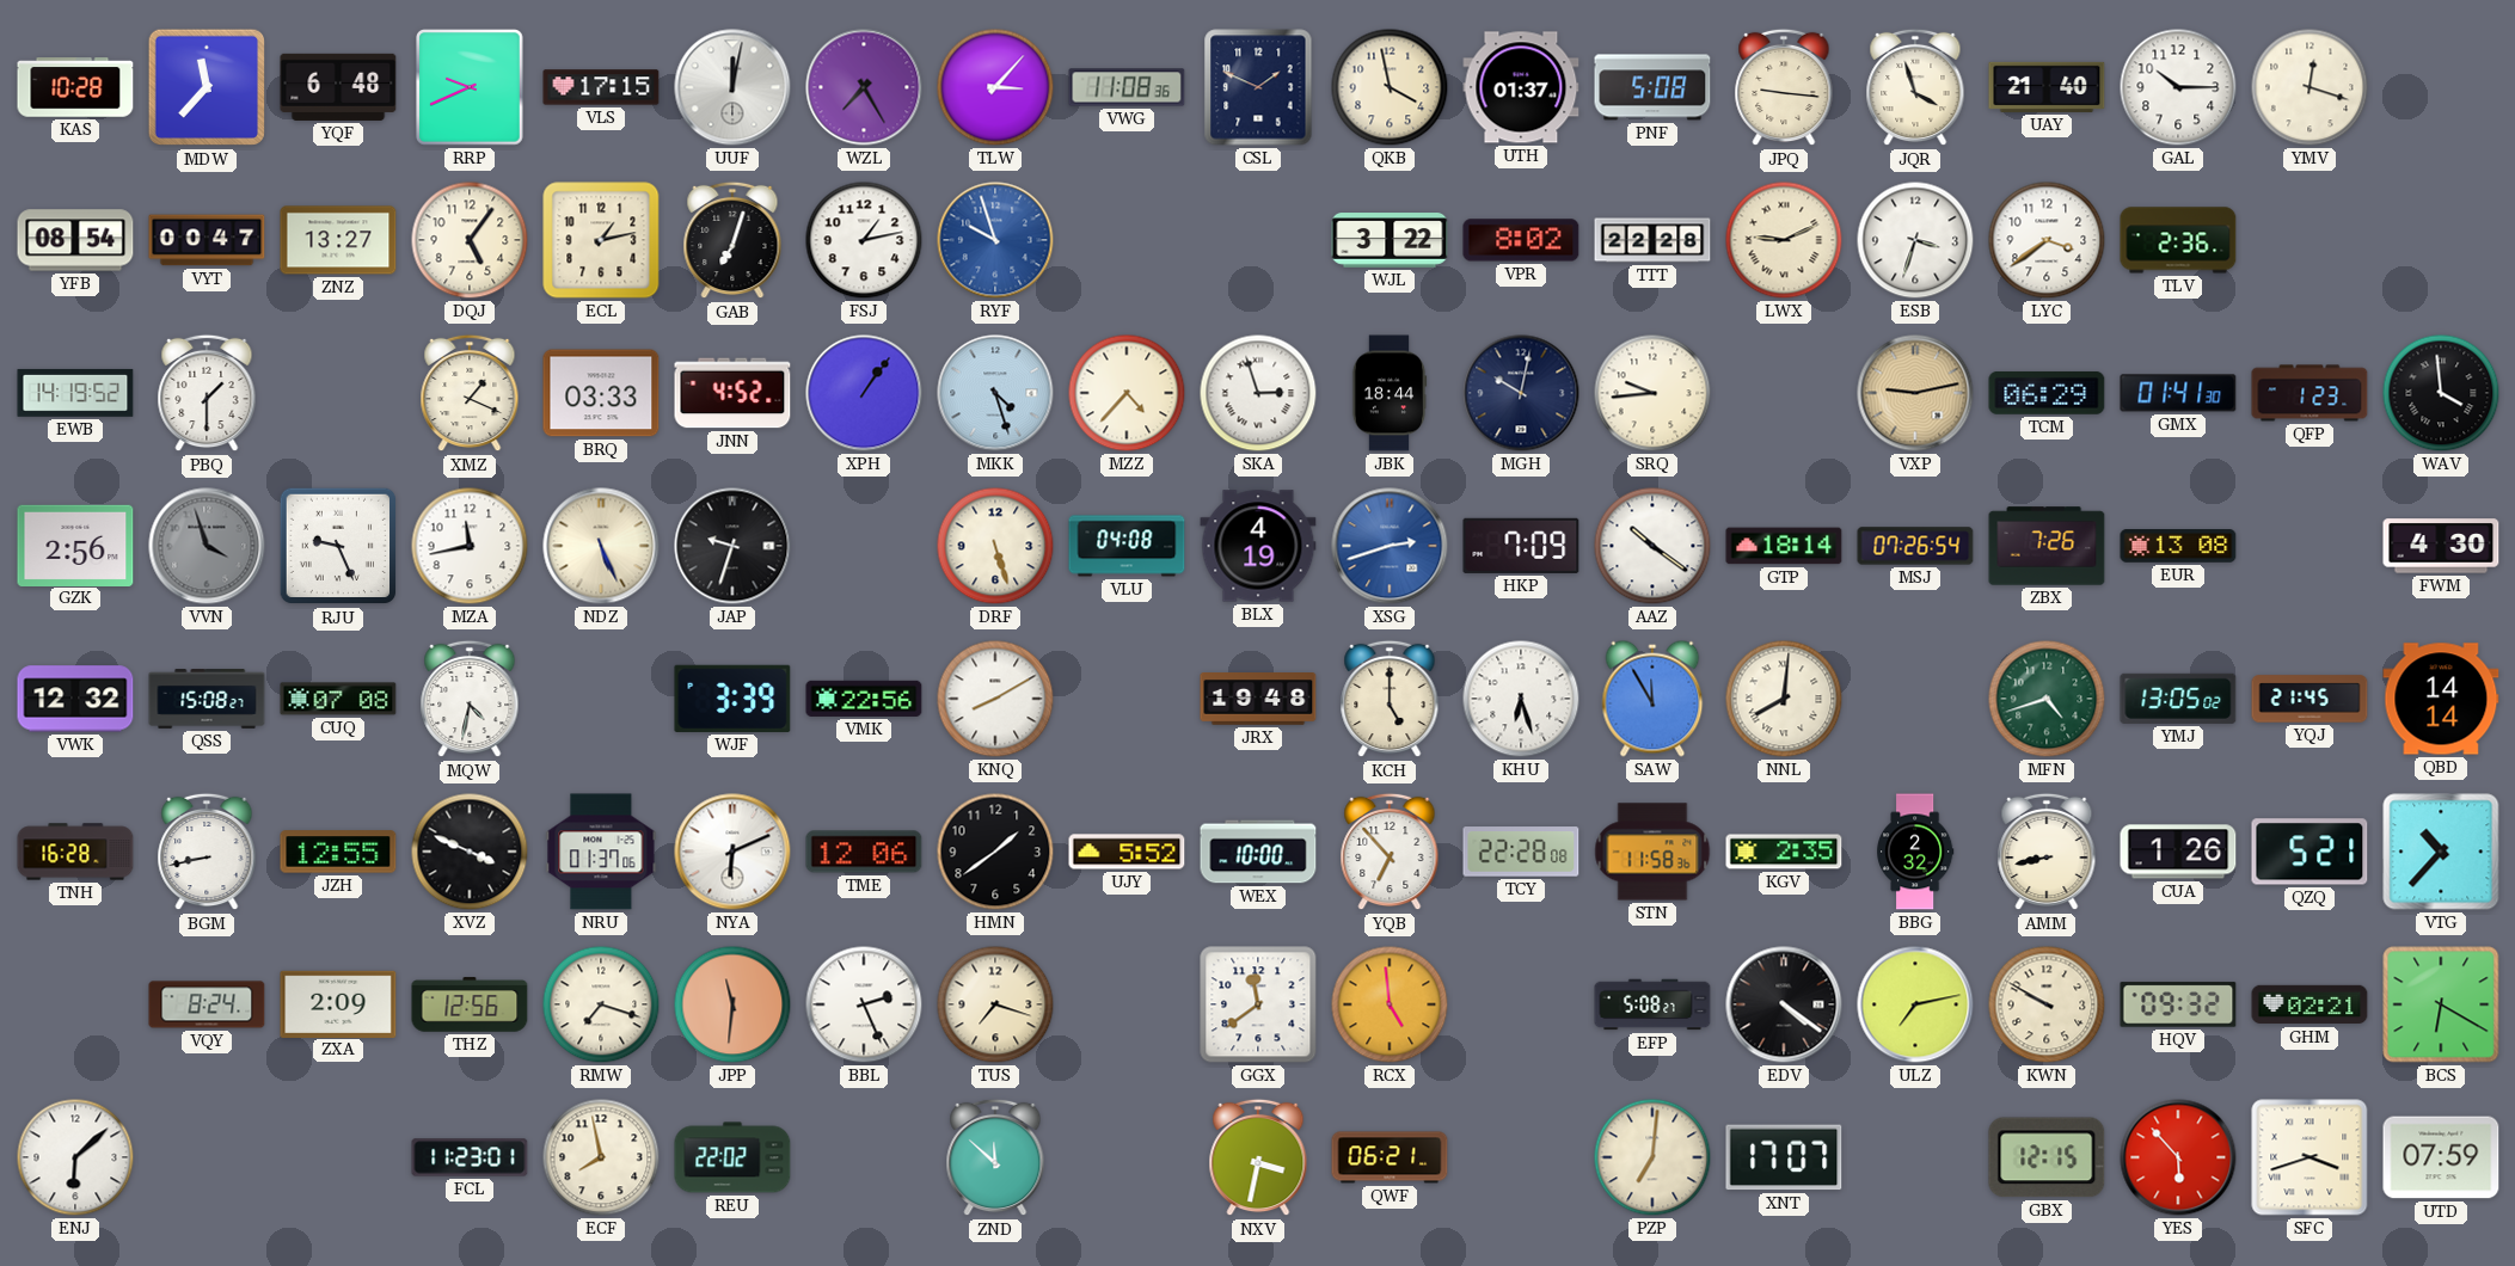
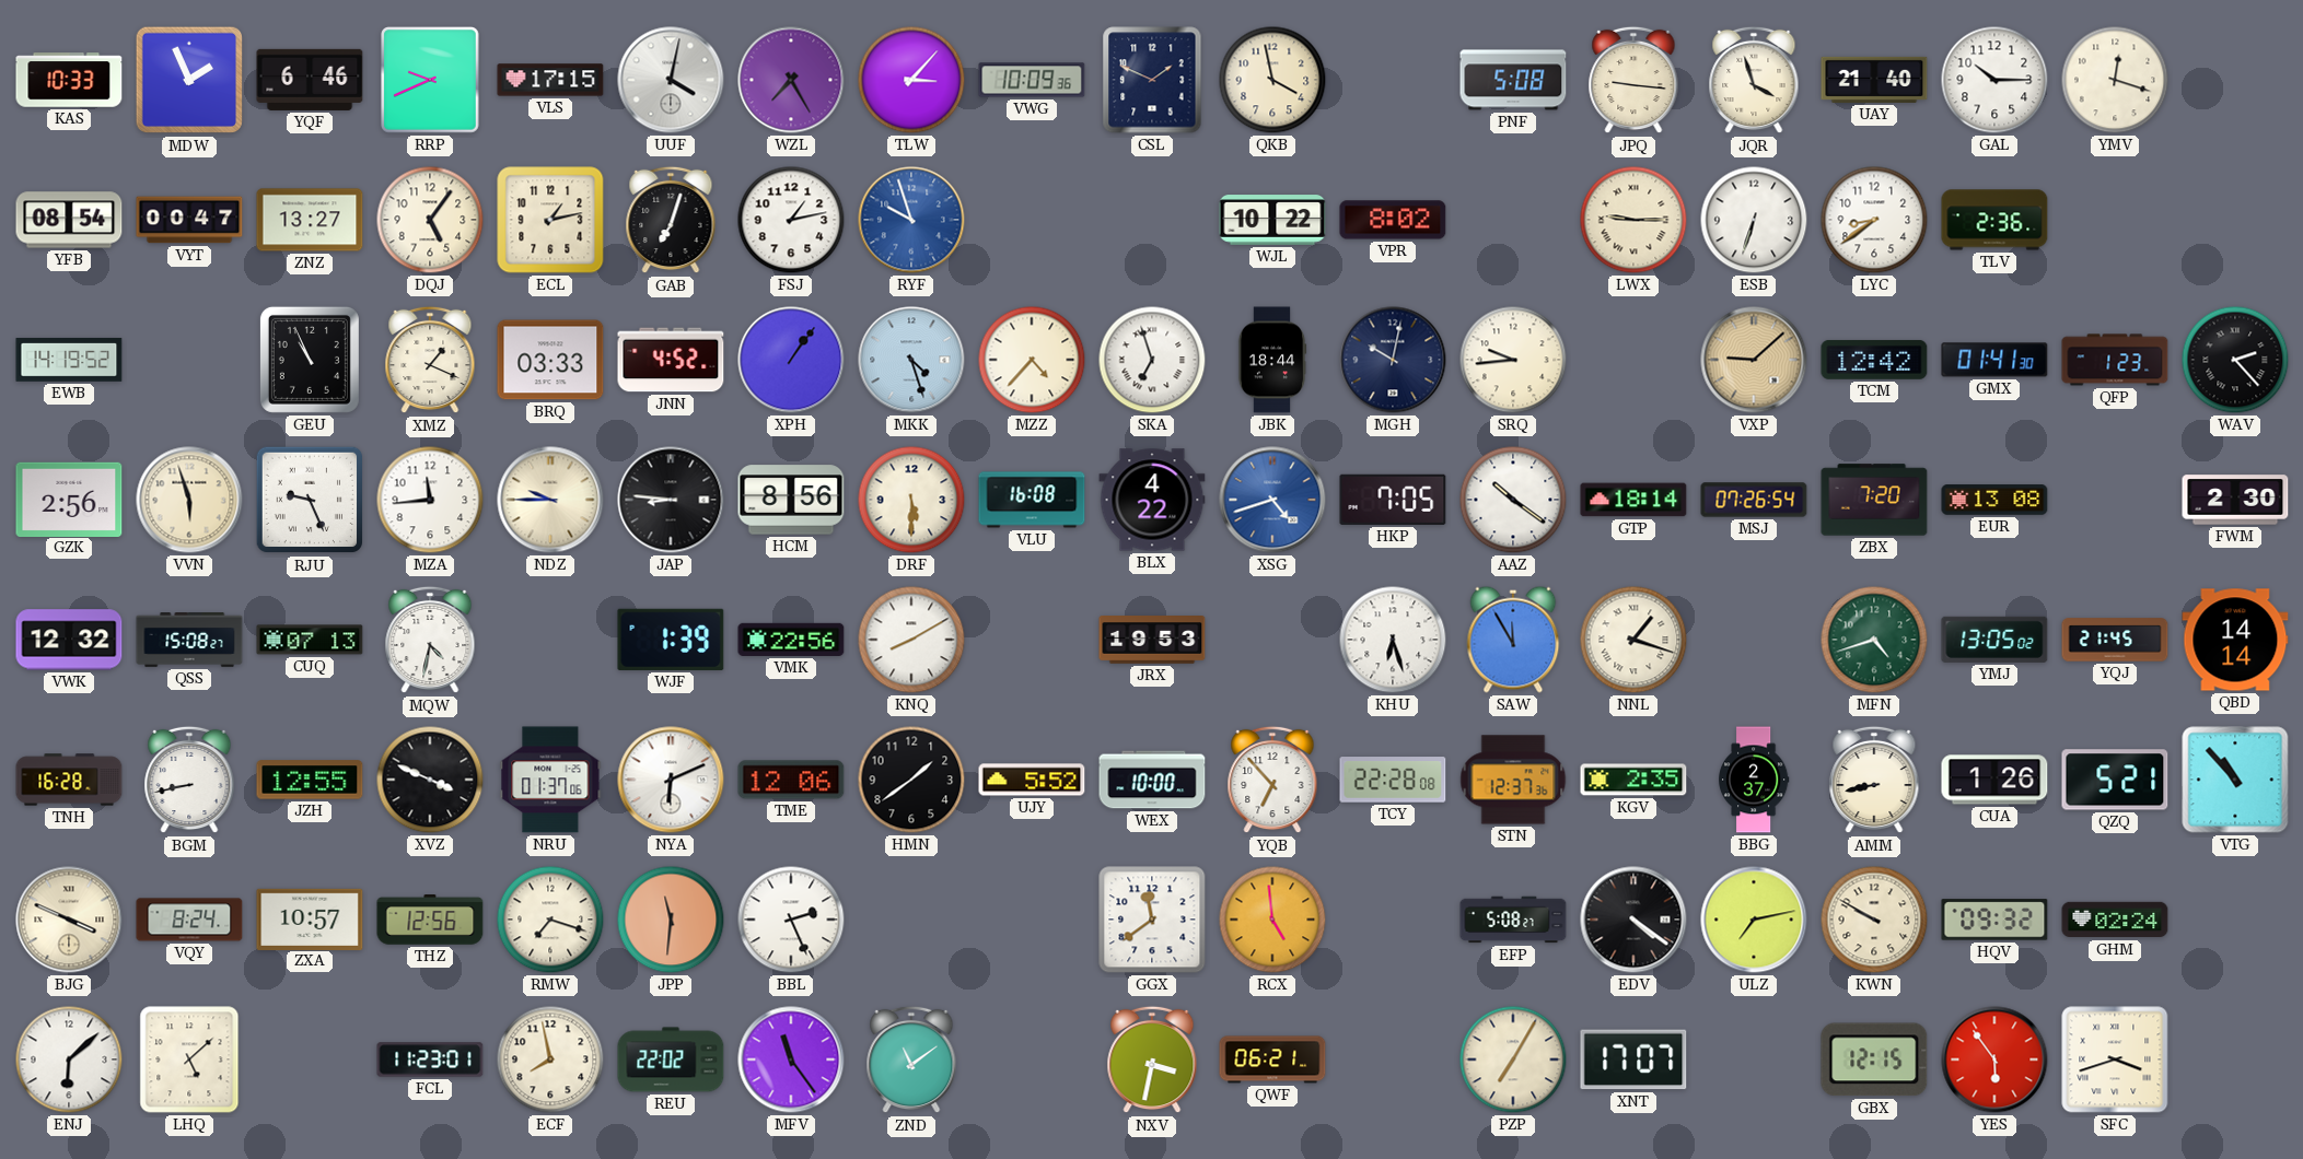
KAS: 10:28 -> 10:33
MDW: 11:37 -> 1:56
YQF: 6:48 -> 6:46
UUF: 12:02 -> 4:02
VWG: 11:08 -> 10:09
UTH: 01:37 -> none
WJL: 3:22 -> 10:22
TTT: 22:28 -> none
LWX: 9:11 -> 9:15
ESB: 3:33 -> 6:33
LYC: 3:39 -> 8:39
PBQ: 1:30 -> none
GEU: none -> 10:56
SKA: 2:57 -> 6:57
VXP: 9:13 -> 9:08
TCM: 06:29 -> 12:42
WAV: 3:59 -> 2:23
VVN: 3:57 -> 5:57
VVN dial: grey -> cream
MZA: 11:43 -> 11:44
NDZ: 5:26 -> 9:45
JAP: 9:33 -> 8:46
HCM: none -> 8:56
DRF: 5:27 -> 5:30
VLU: 04:08 -> 16:08
BLX: 4:19 -> 4:22
XSG: 2:42 -> 4:42
HKP: 7:09 -> 7:05
ZBX: 7:26 -> 7:20
FWM: 4:30 -> 2:30
CUQ: 07:08 -> 07:13
WJF: 3:39 -> 1:39
JRX: 19:48 -> 19:53
KCH: 5:00 -> none
NNL: 8:01 -> 1:18
STN: 11:58 -> 12:37
BBG: 2:32 -> 2:37
VTG: 10:37 -> 10:53
BJG: none -> 3:49
ZXA: 2:09 -> 10:57
TUS: 7:18 -> none
GHM: 02:21 -> 02:24
BCS: 6:20 -> none
LHQ: none -> 5:08
MFV: none -> 11:24
ZND: 11:52 -> 11:09
PZP: 7:01 -> 7:05
YES: 5:53 -> 5:54
UTD: 07:59 -> none
